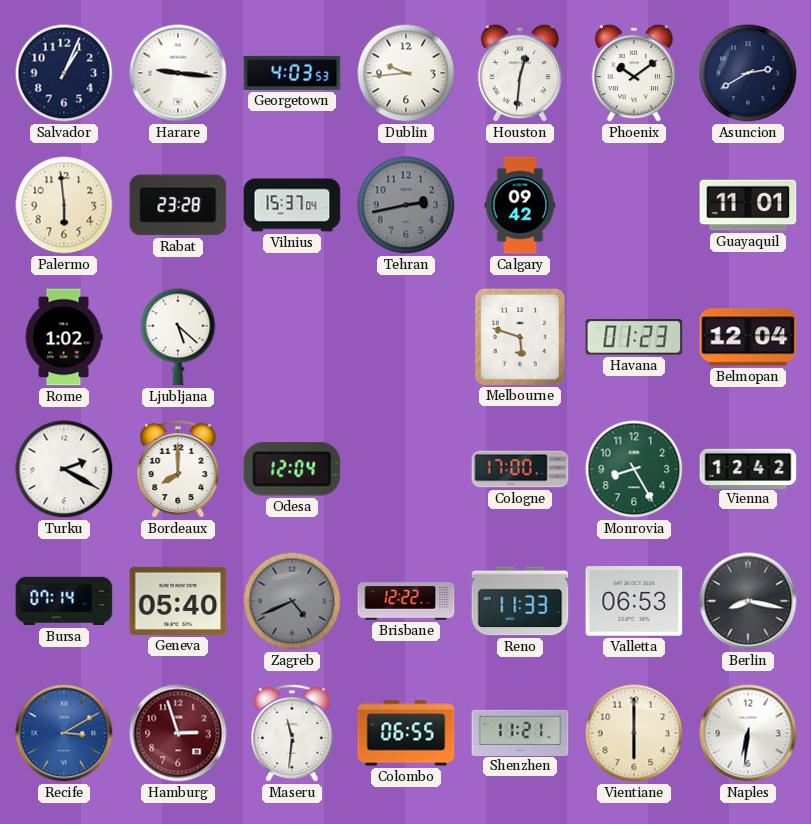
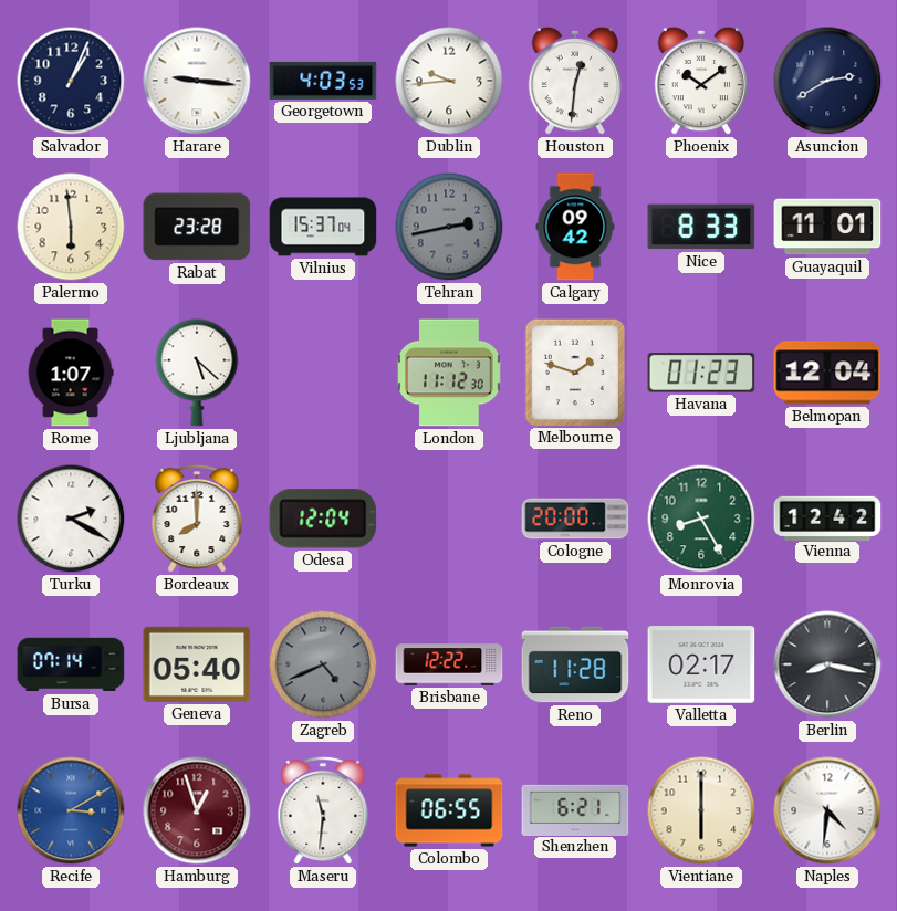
Nice: none -> 8:33
Rome: 1:02 -> 1:07
London: none -> 11:12
Melbourne: 5:48 -> 1:48
Cologne: 17:00 -> 20:00
Reno: 11:33 -> 11:28
Valletta: 06:53 -> 02:17
Hamburg: 2:57 -> 12:57
Shenzhen: 11:21 -> 6:21
Naples: 6:31 -> 4:31
